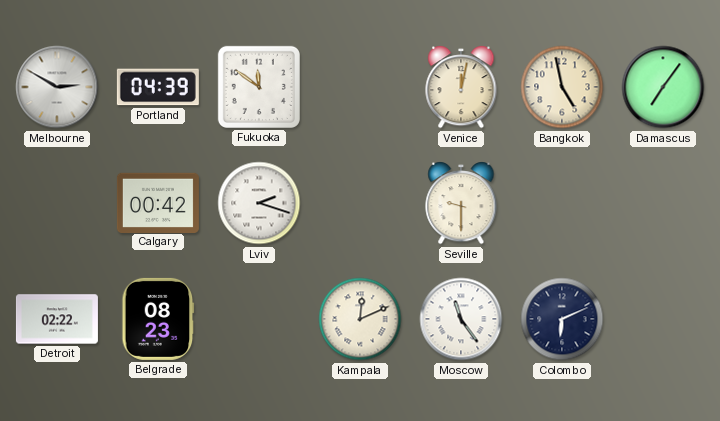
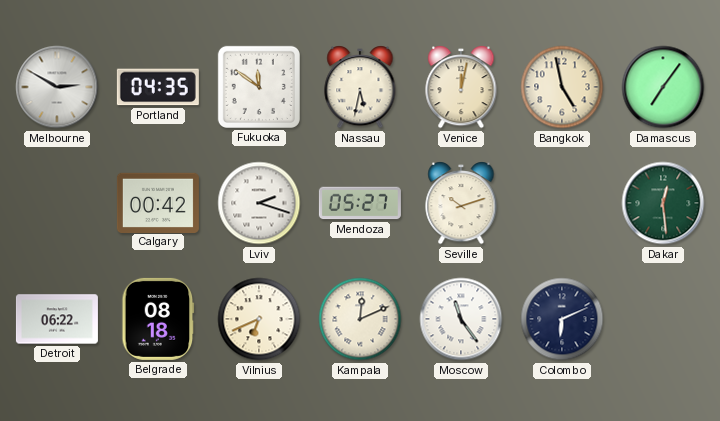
Portland: 04:39 -> 04:35
Nassau: none -> 5:32
Mendoza: none -> 05:27
Seville: 9:30 -> 10:12
Dakar: none -> 12:29
Detroit: 02:22 -> 06:22
Belgrade: 08:23 -> 08:18
Vilnius: none -> 6:41
